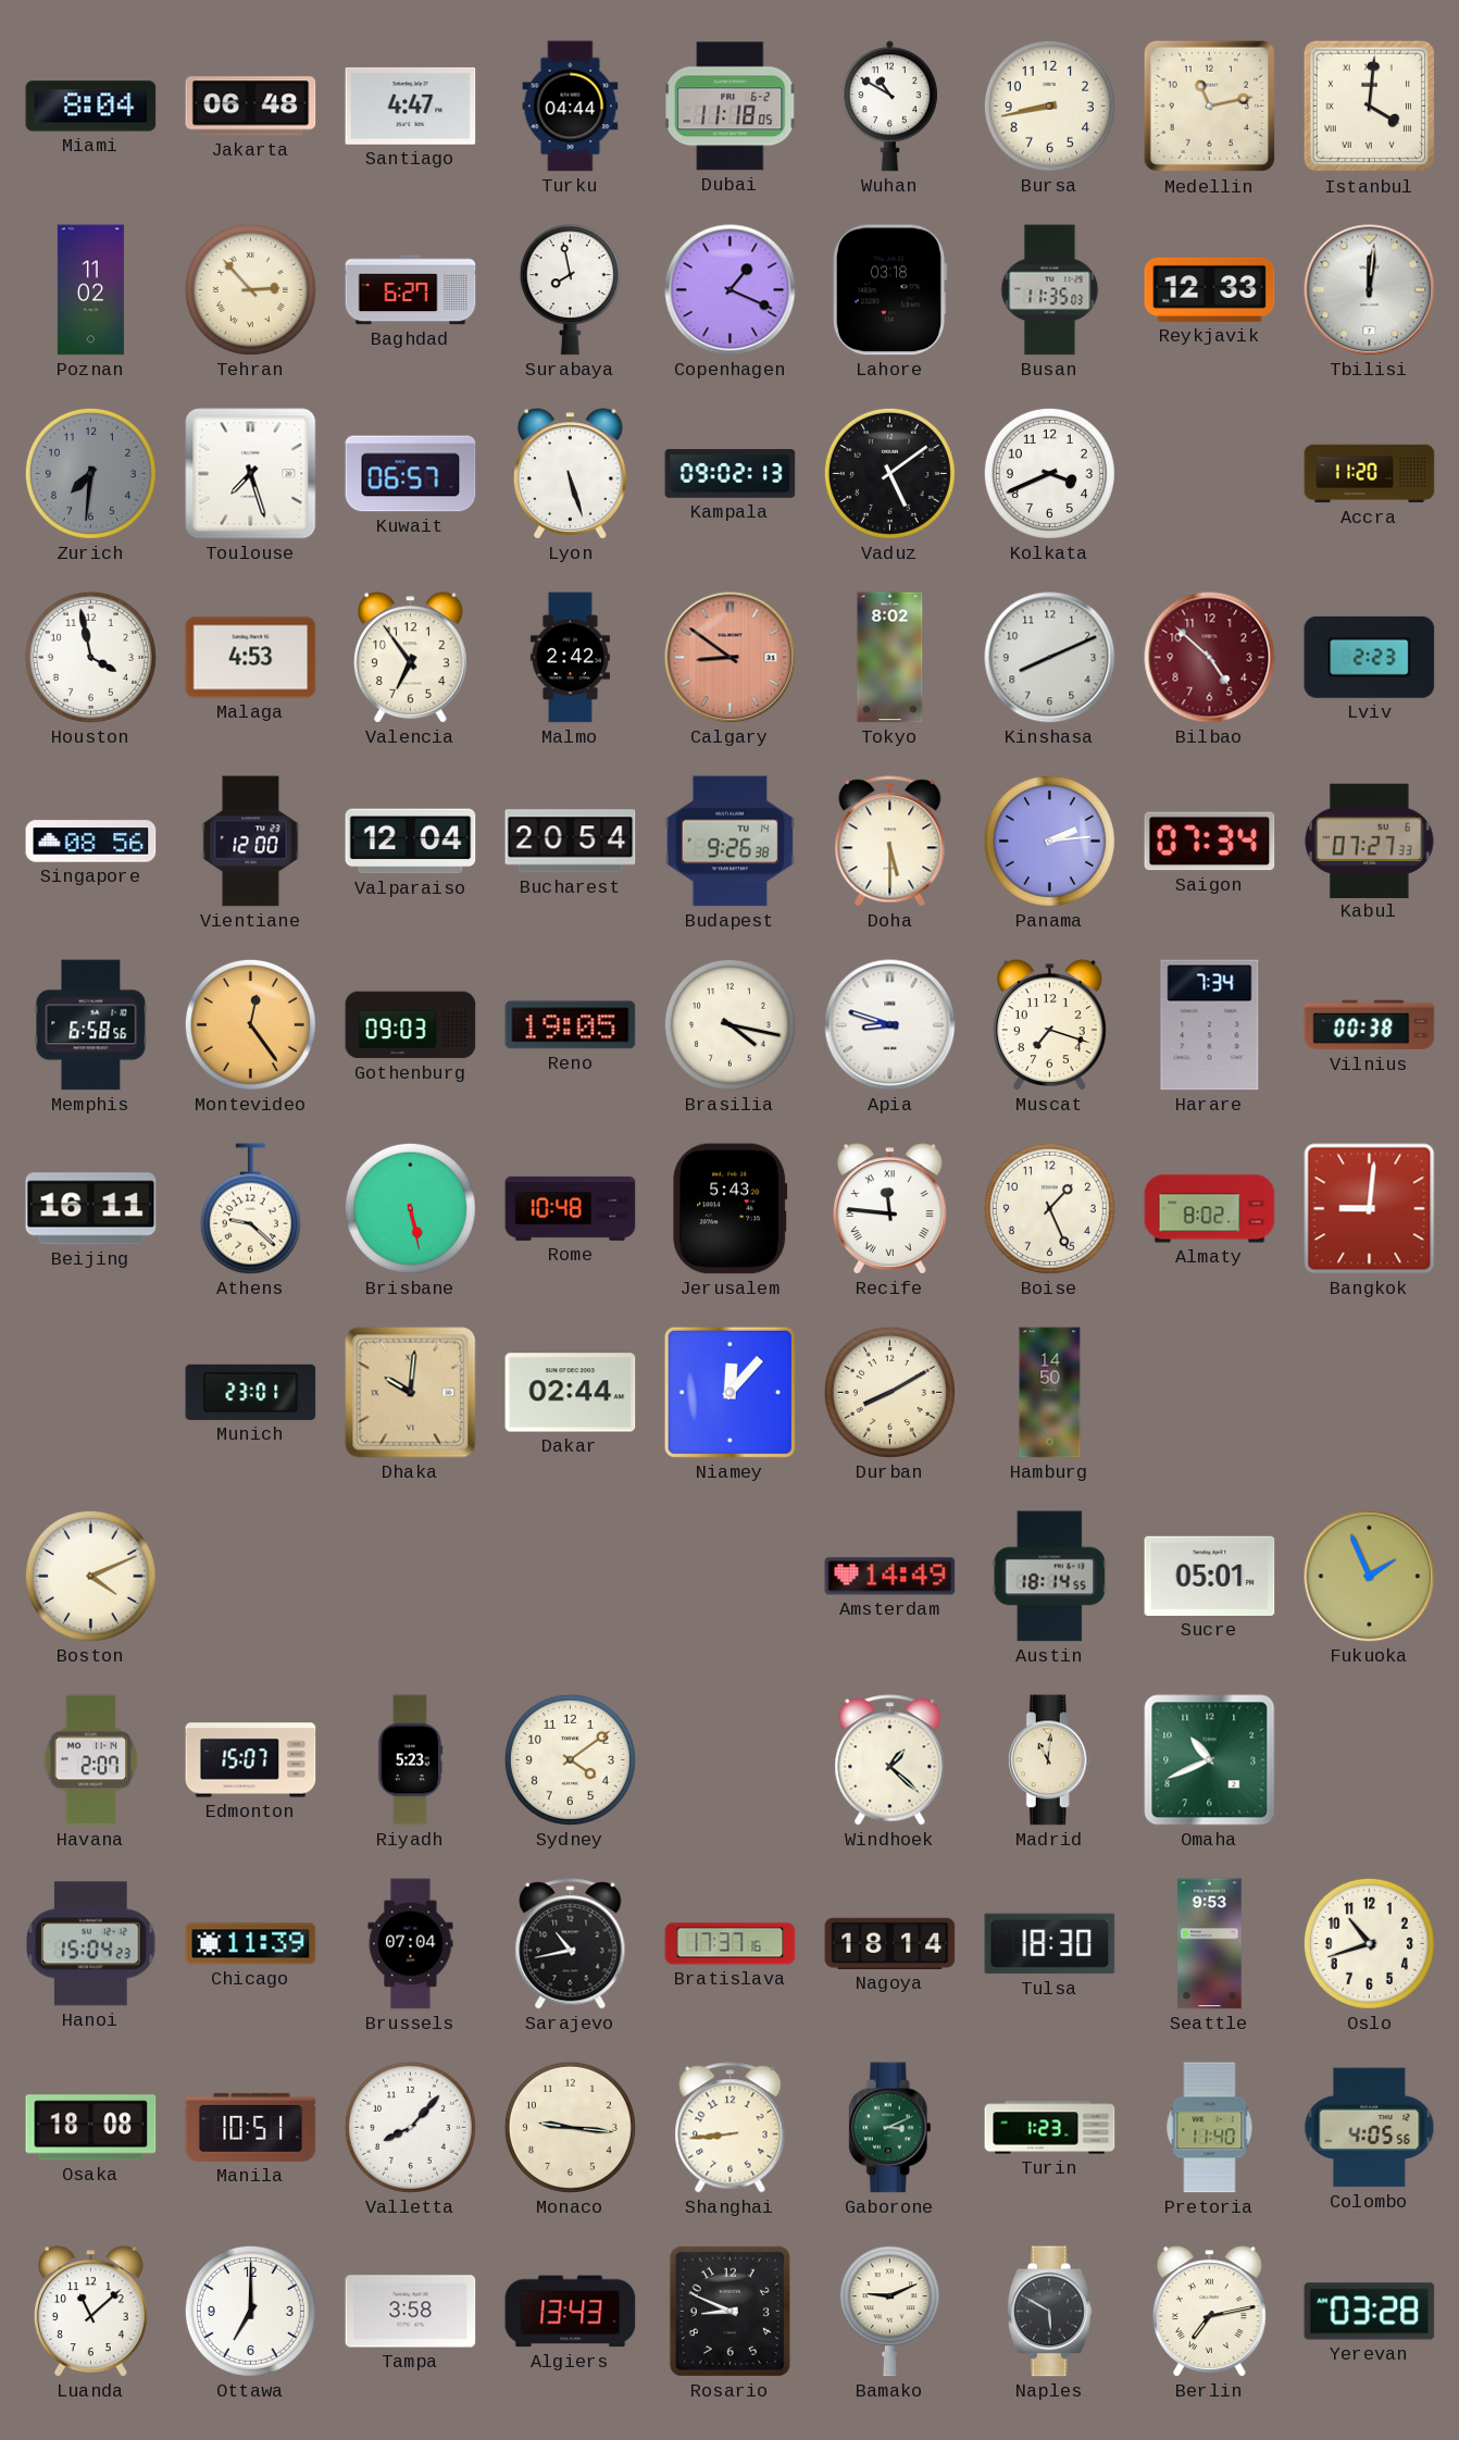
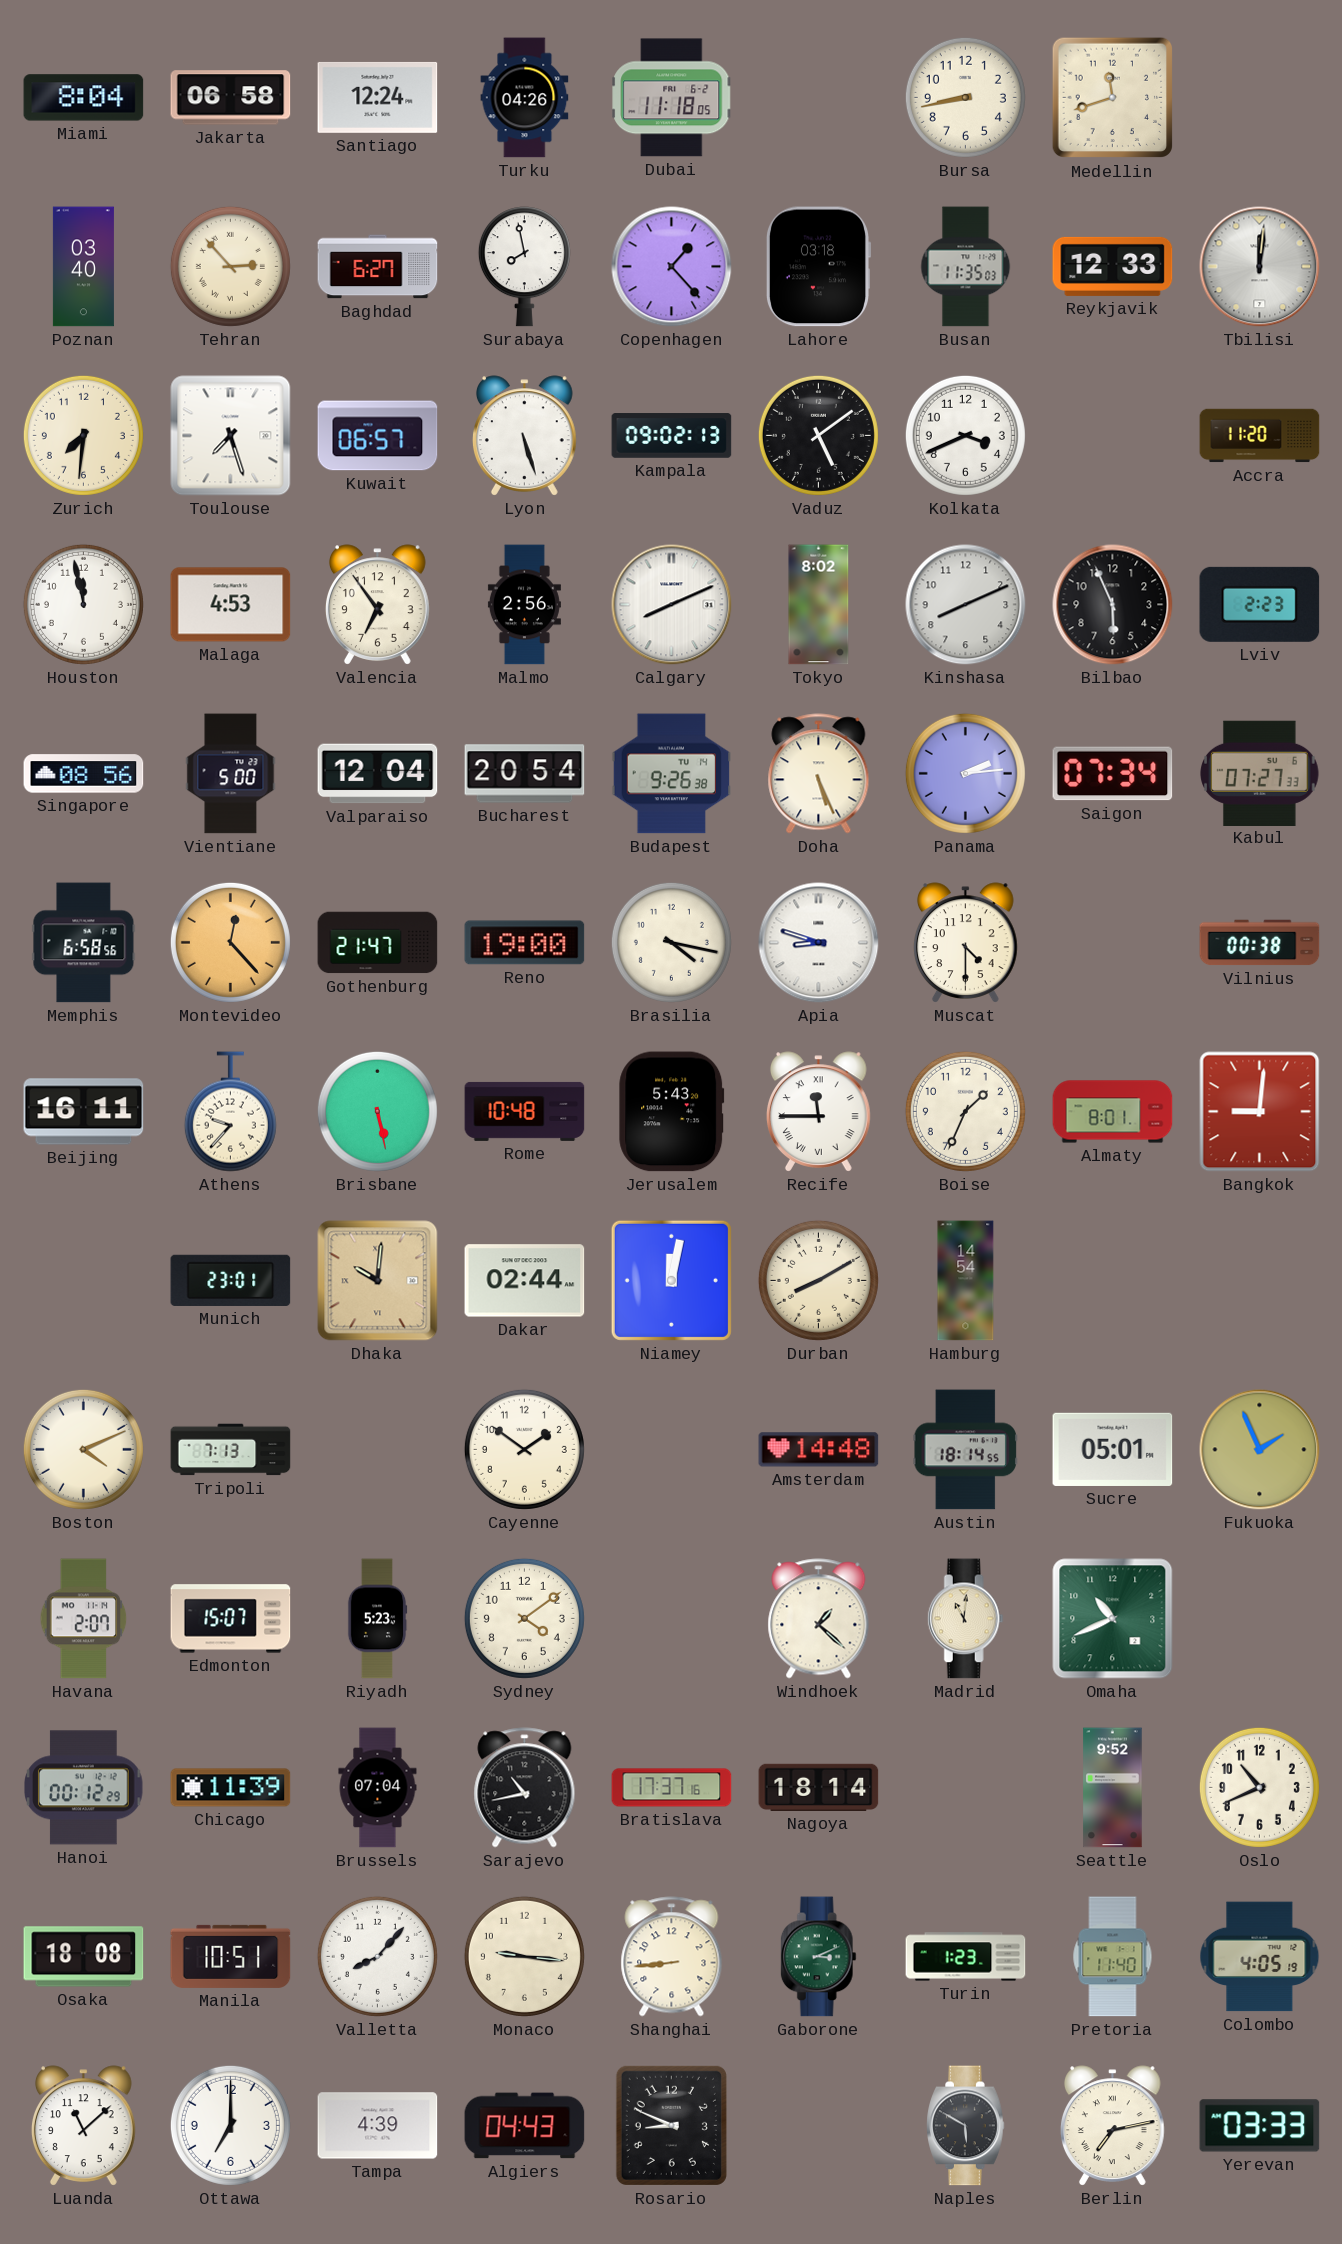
Jakarta: 06:48 -> 06:58
Santiago: 4:47 -> 12:24
Turku: 04:44 -> 04:26
Wuhan: 10:50 -> none
Medellin: 11:13 -> 11:42
Istanbul: 4:01 -> none
Poznan: 11:02 -> 03:40
Copenhagen: 1:19 -> 1:23
Zurich dial: grey -> cream
Houston: 3:58 -> 11:58
Malmo: 2:42 -> 2:56
Calgary: 8:51 -> 8:11
Calgary dial: salmon -> white
Bilbao: 4:52 -> 5:56
Bilbao dial: burgundy -> black
Vientiane: 12:00 -> 5:00
Doha: 5:30 -> 5:26
Montevideo: 12:24 -> 12:23
Gothenburg: 09:03 -> 21:47
Reno: 19:05 -> 19:00
Muscat: 7:18 -> 4:30
Harare: 7:34 -> none
Athens: 9:22 -> 9:37
Recife: 11:46 -> 11:45
Boise: 1:26 -> 1:34
Almaty: 8:02 -> 8:01
Niamey: 12:07 -> 12:02
Hamburg: 14:50 -> 14:54
Tripoli: none -> 7:13
Cayenne: none -> 1:51
Amsterdam: 14:49 -> 14:48
Hanoi: 15:04 -> 00:12
Tulsa: 18:30 -> none
Seattle: 9:53 -> 9:52
Oslo: 10:42 -> 10:41
Colombo: 4:05:56 -> 4:05:19
Tampa: 3:58 -> 4:39
Algiers: 13:43 -> 04:43
Bamako: 9:11 -> none
Yerevan: 03:28 -> 03:33
